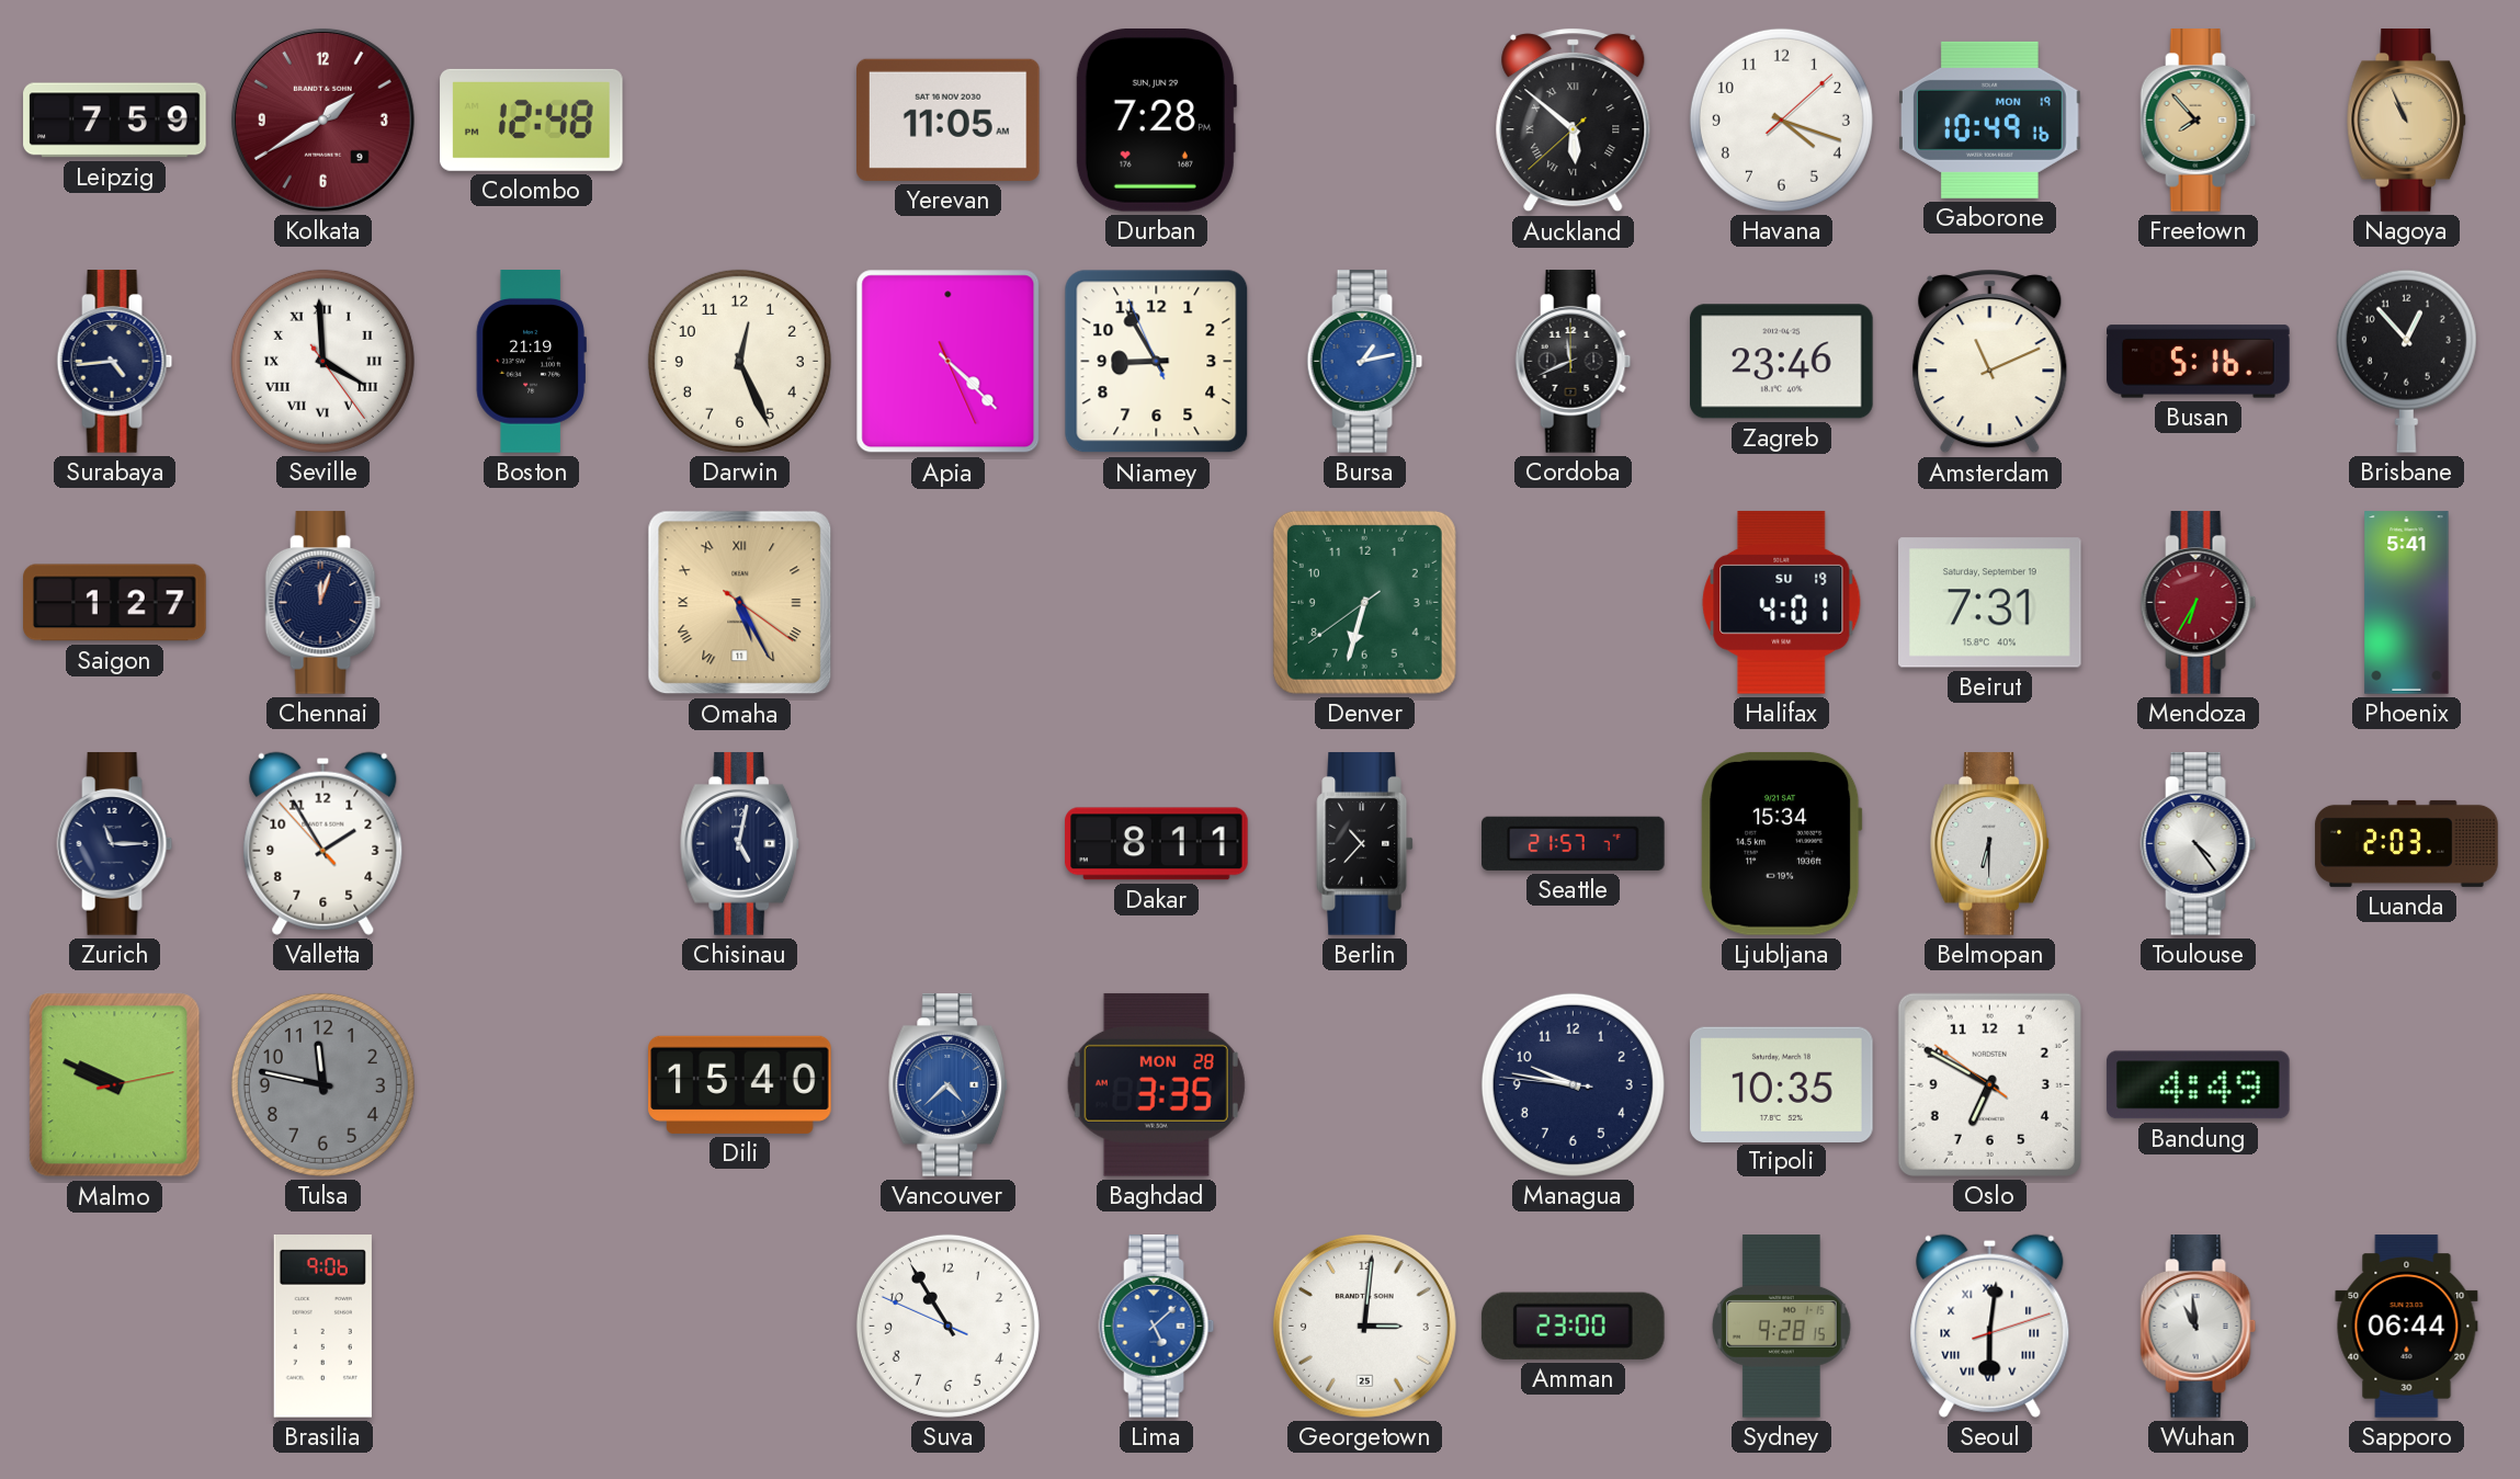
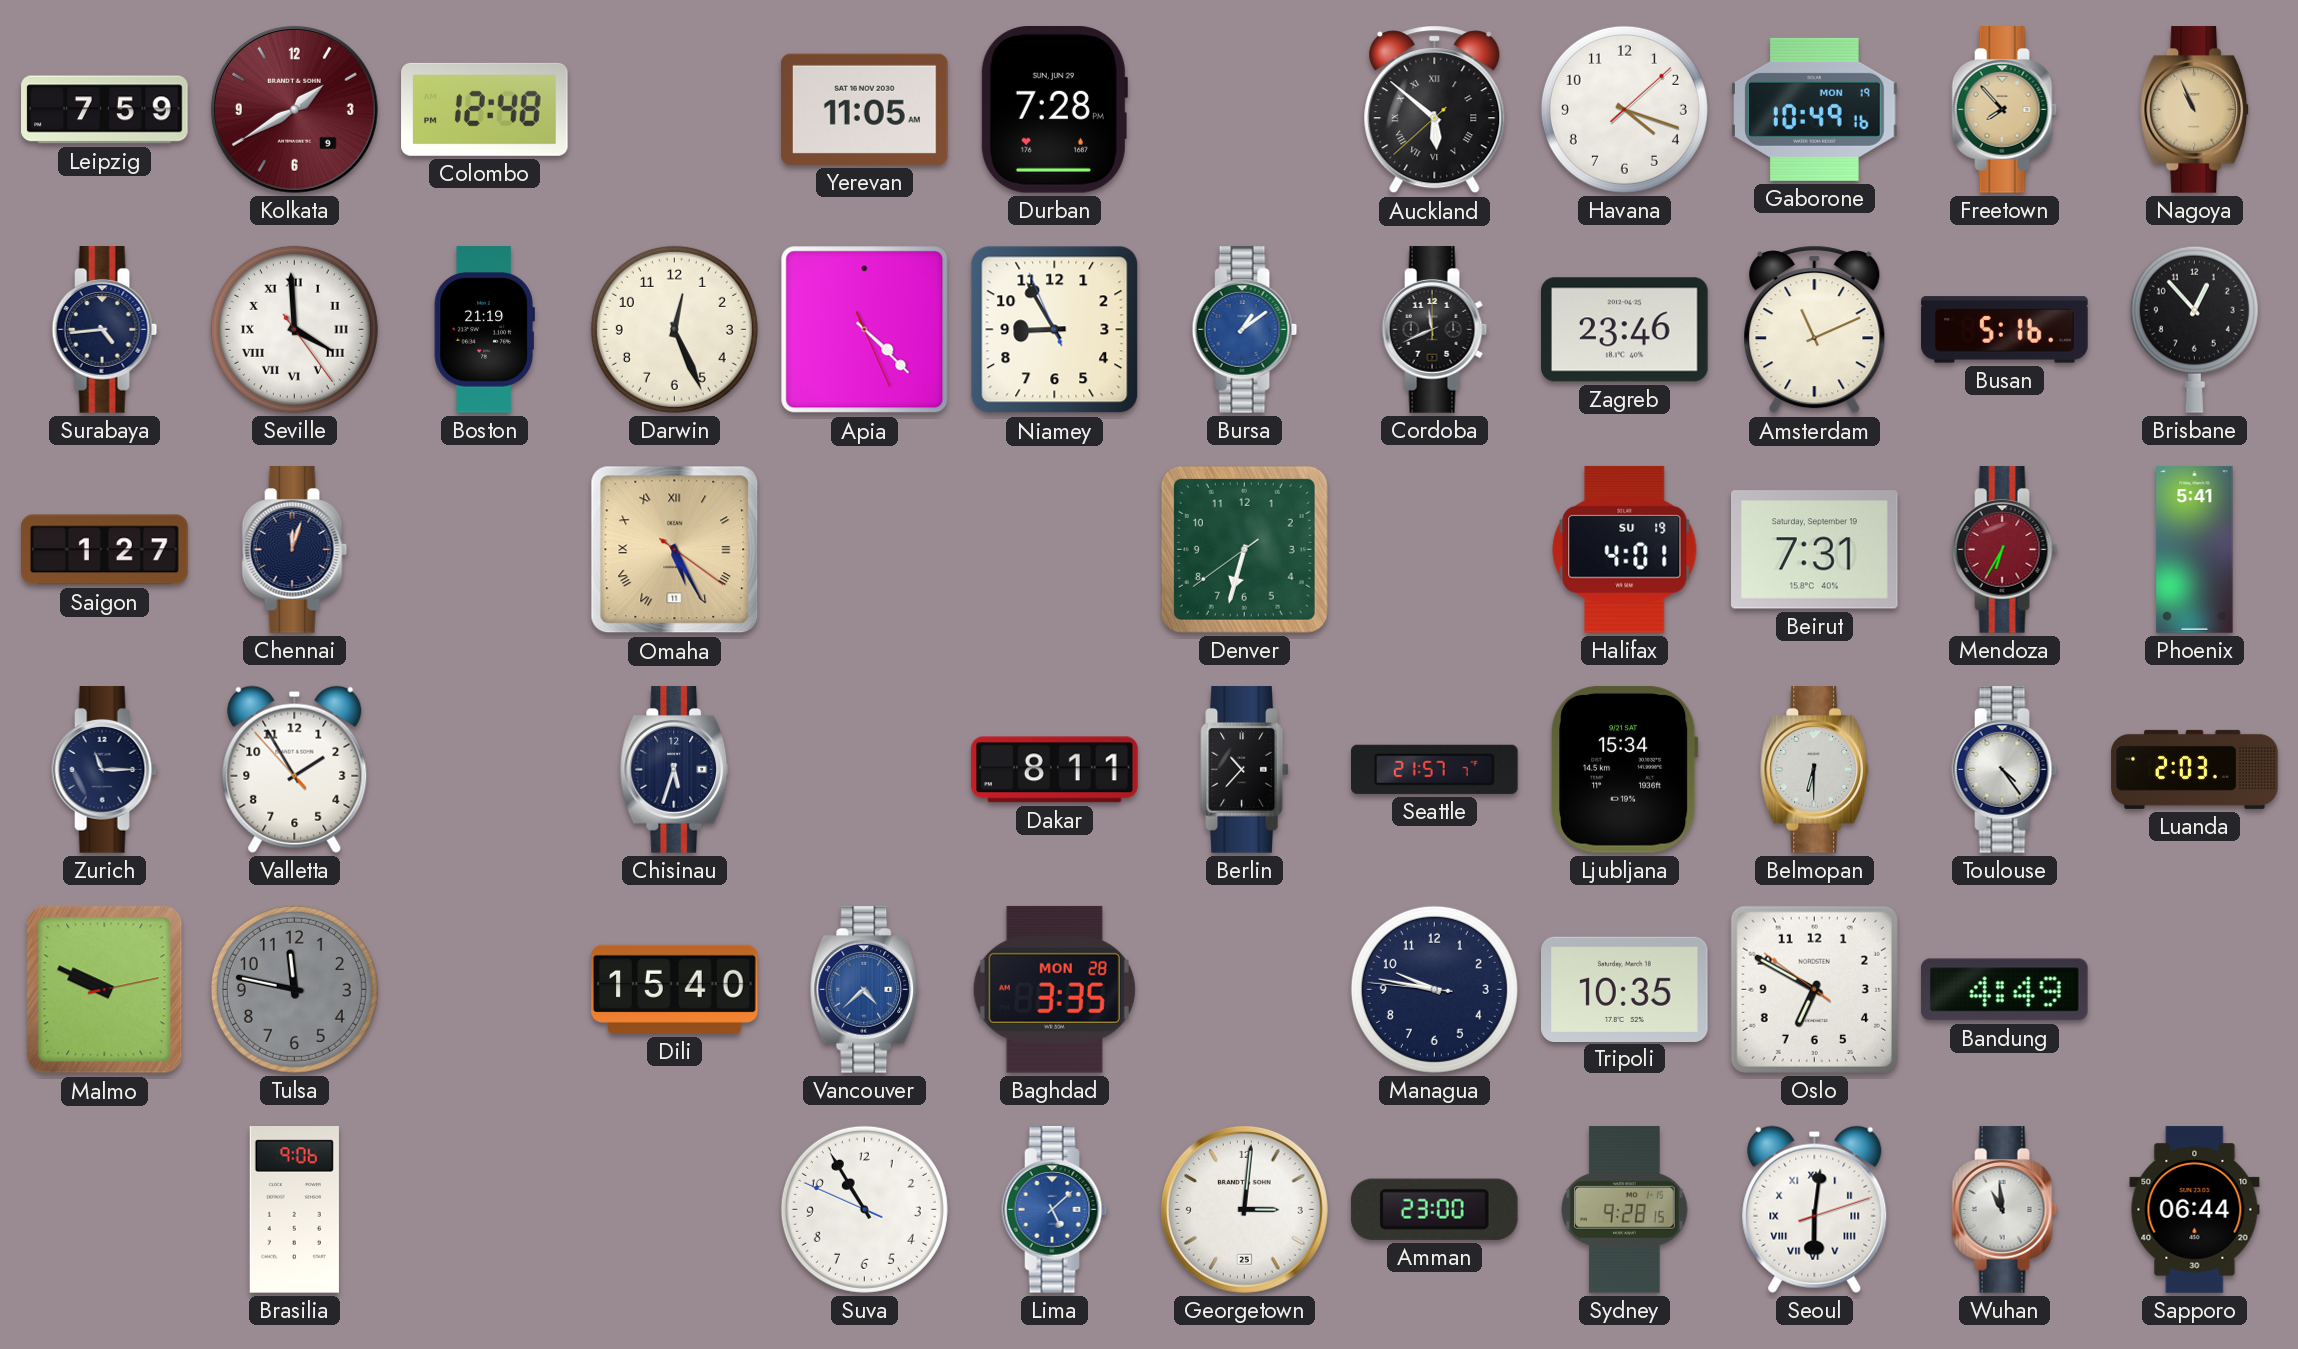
Bursa: 1:13 -> 1:09
Chisinau: 5:02 -> 5:33
